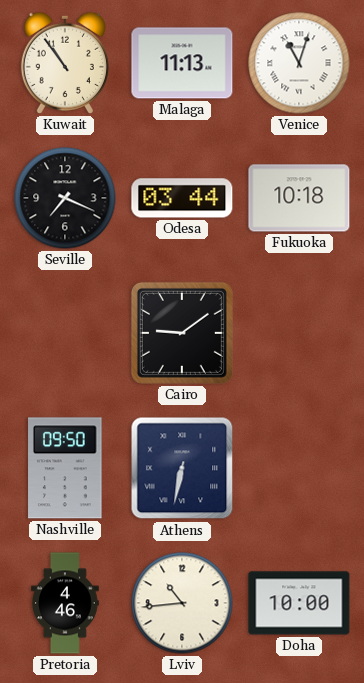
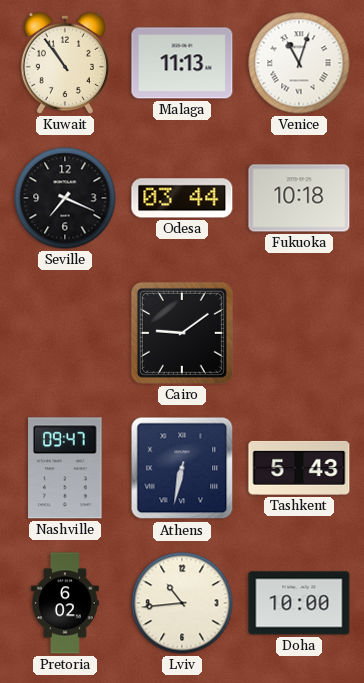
Nashville: 09:50 -> 09:47
Tashkent: none -> 5:43
Pretoria: 4:46 -> 6:02
